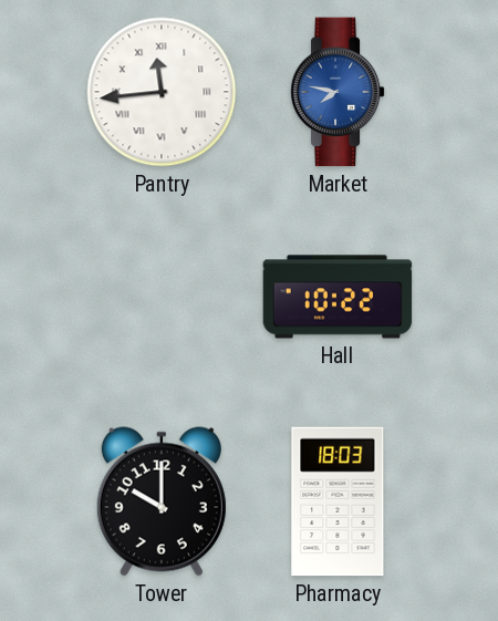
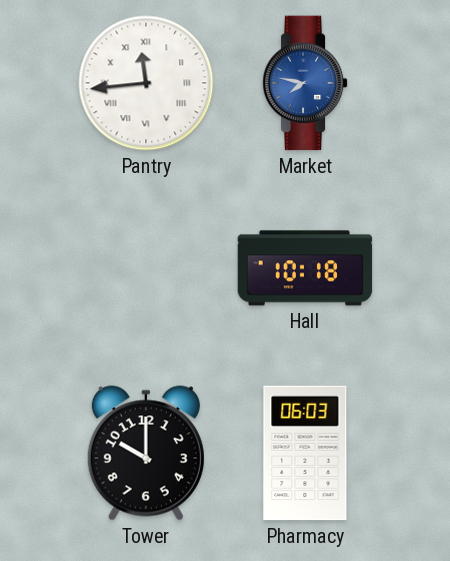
Hall: 10:22 -> 10:18
Pharmacy: 18:03 -> 06:03
